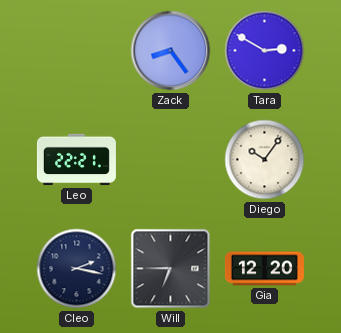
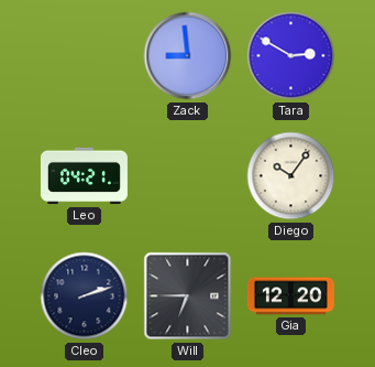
Zack: 8:24 -> 8:59
Leo: 22:21 -> 04:21
Cleo: 2:17 -> 2:12
